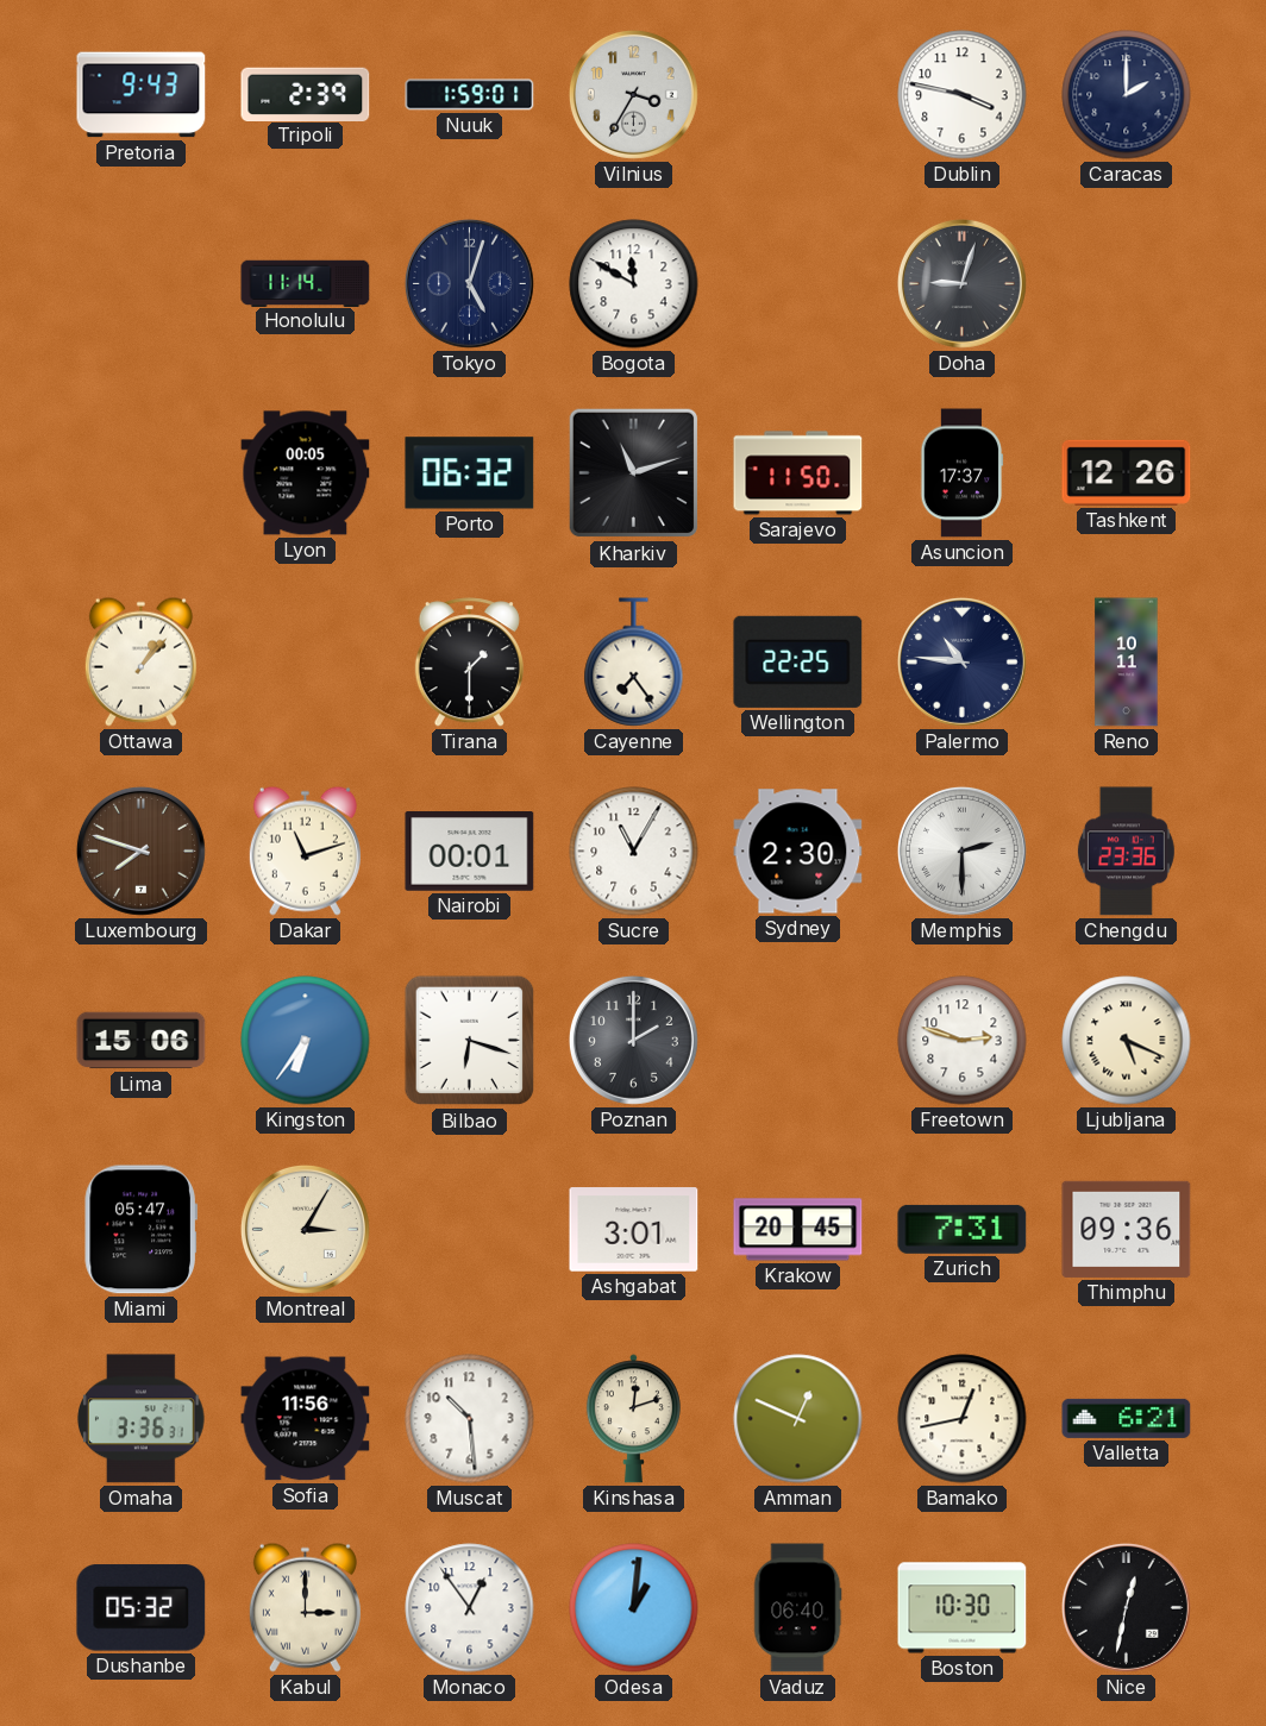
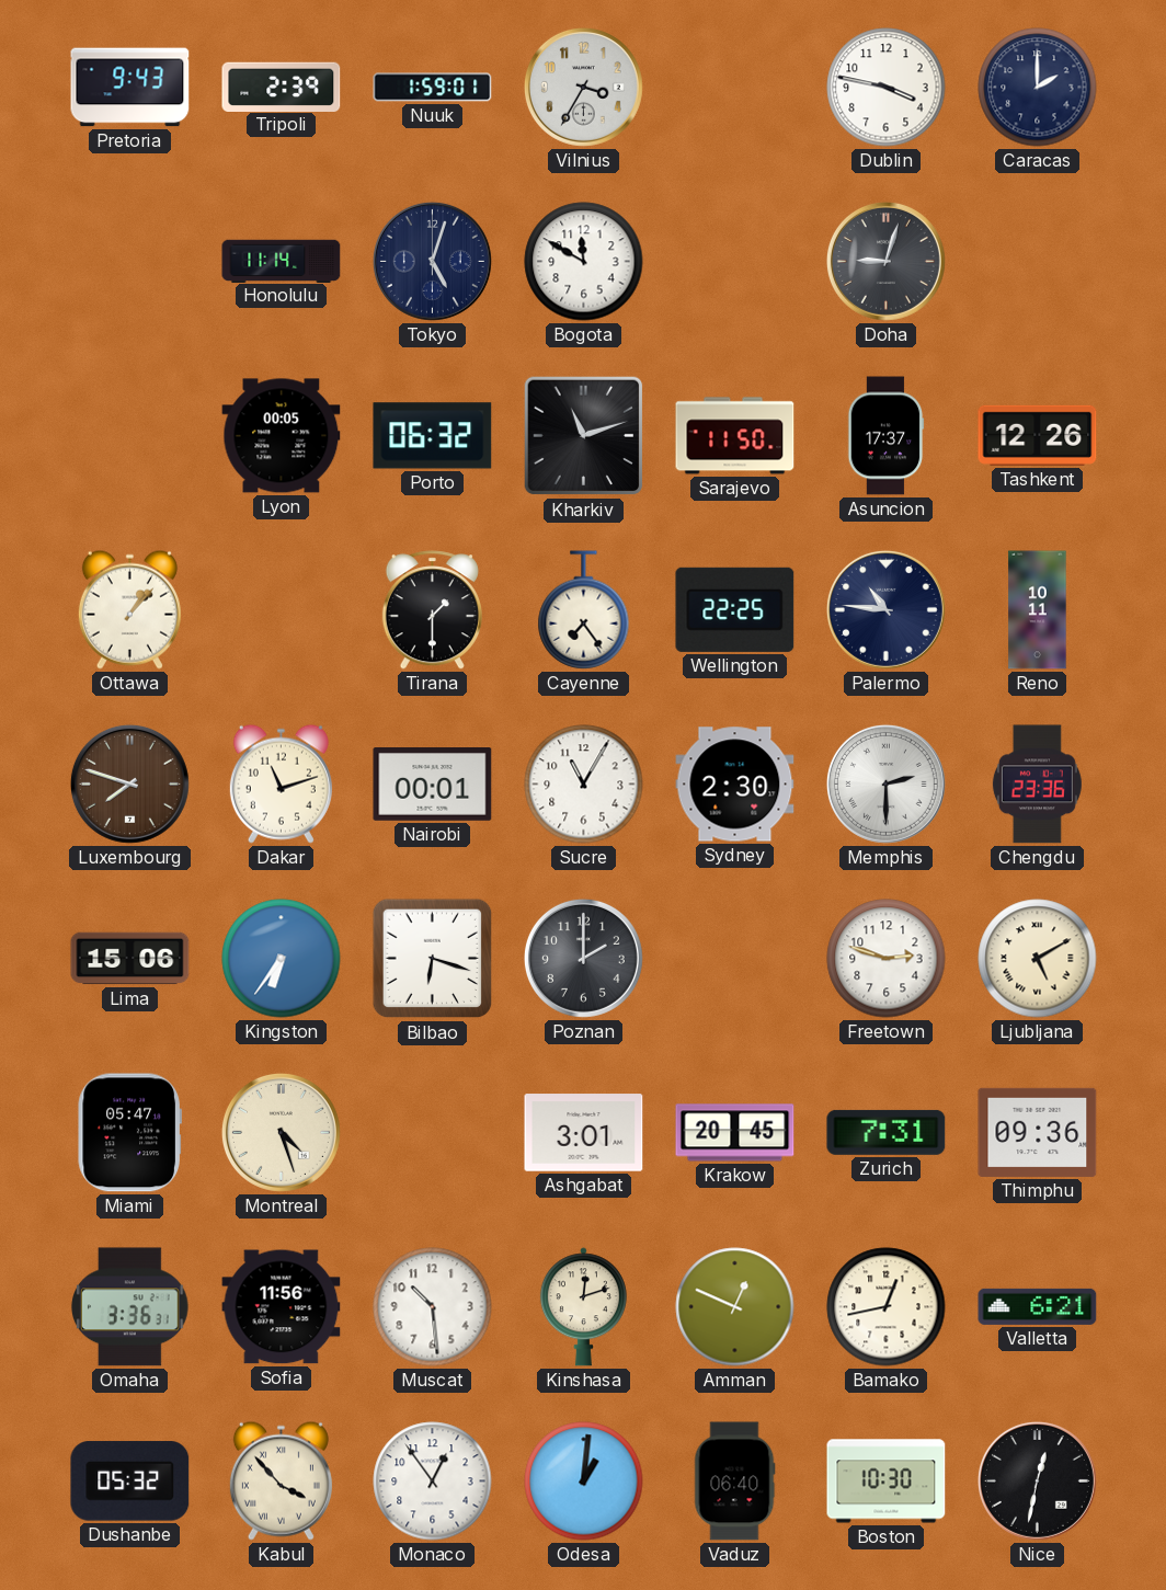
Ljubljana: 5:19 -> 5:10
Montreal: 3:05 -> 4:27
Kabul: 3:00 -> 3:53
